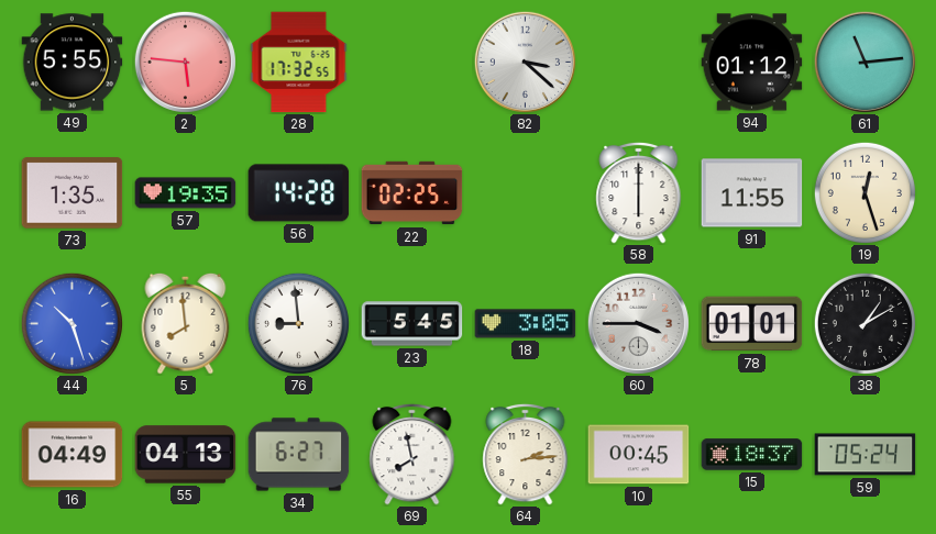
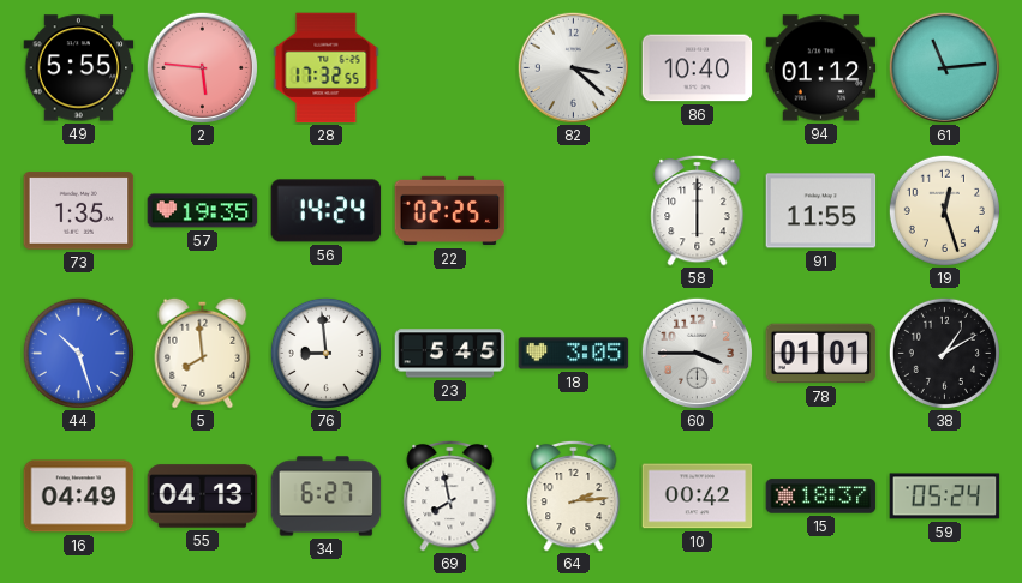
86: none -> 10:40
56: 14:28 -> 14:24
10: 00:45 -> 00:42
